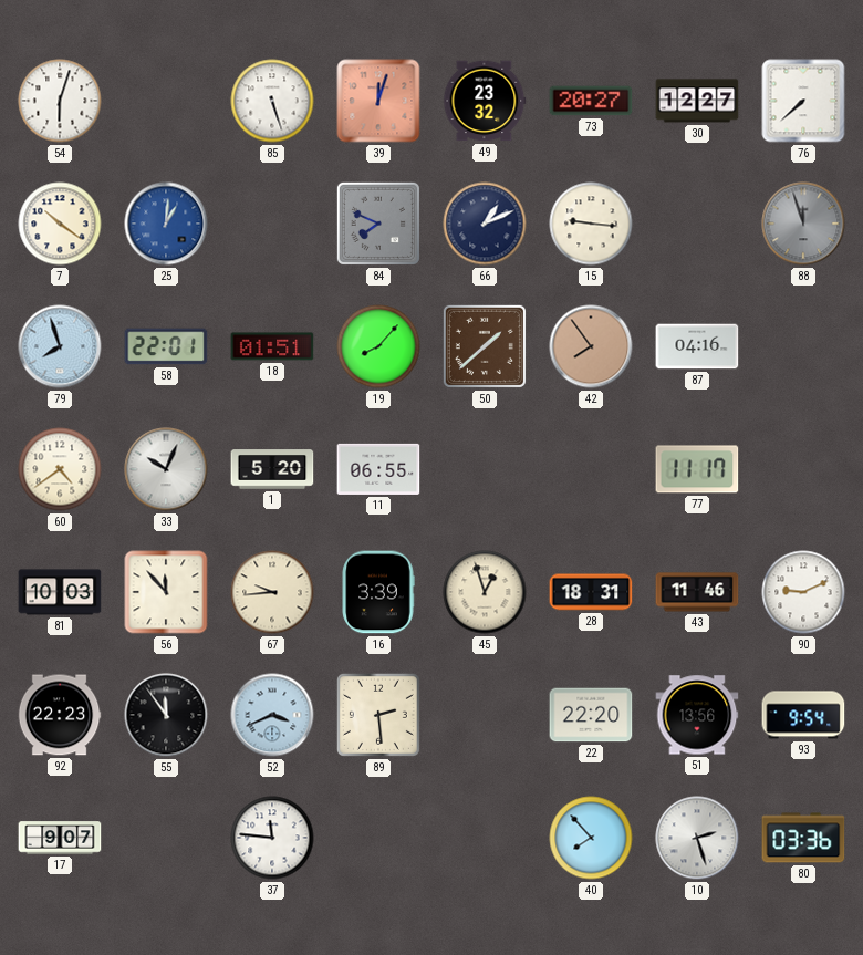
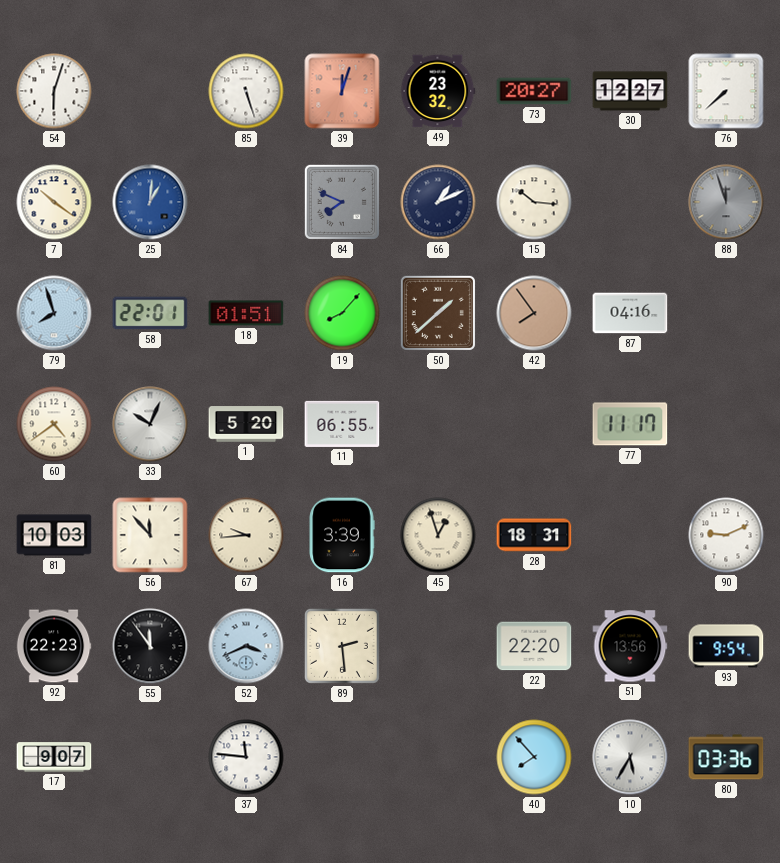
15: 9:16 -> 10:16
43: 11:46 -> none
10: 2:27 -> 5:35
